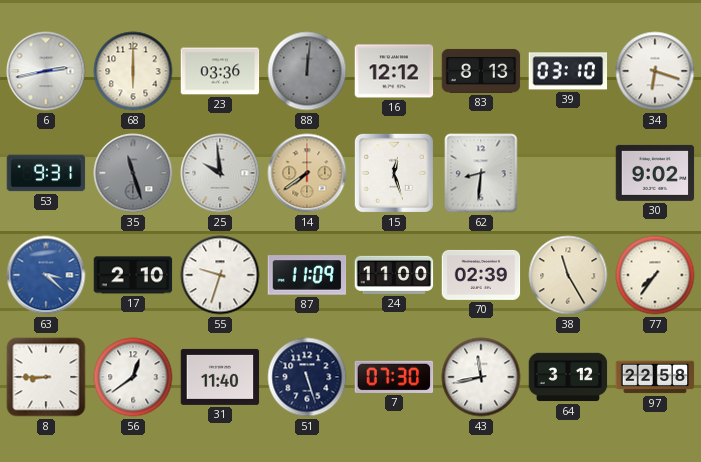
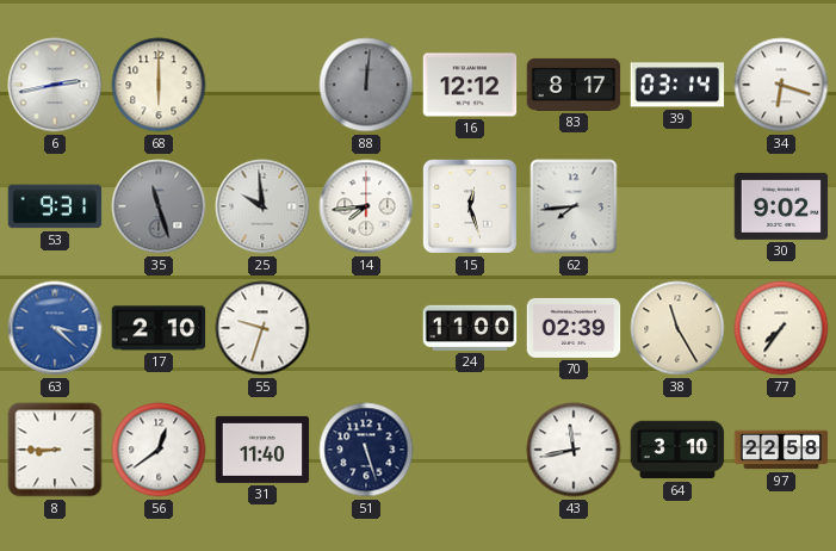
23: 03:36 -> none
83: 8:13 -> 8:17
39: 03:10 -> 03:14
14: 7:39 -> 7:44
14 dial: champagne -> white
62: 8:31 -> 7:44
87: 11:09 -> none
7: 07:30 -> none
64: 3:12 -> 3:10
